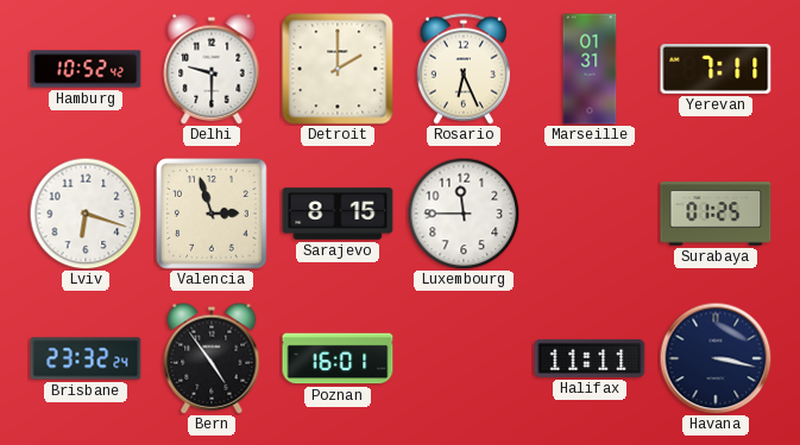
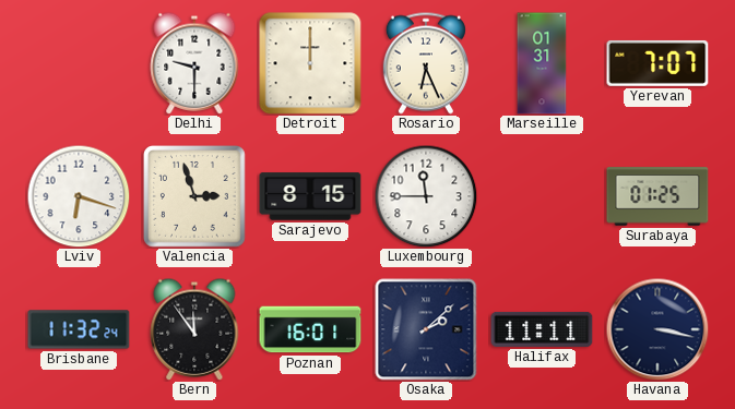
Hamburg: 10:52 -> none
Detroit: 2:00 -> 12:00
Yerevan: 7:11 -> 7:07
Brisbane: 23:32 -> 11:32
Bern: 4:54 -> 11:54
Osaka: none -> 2:08
